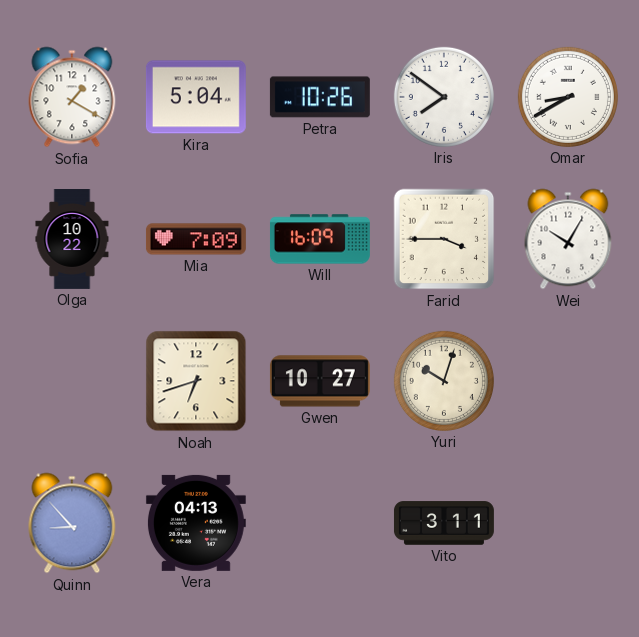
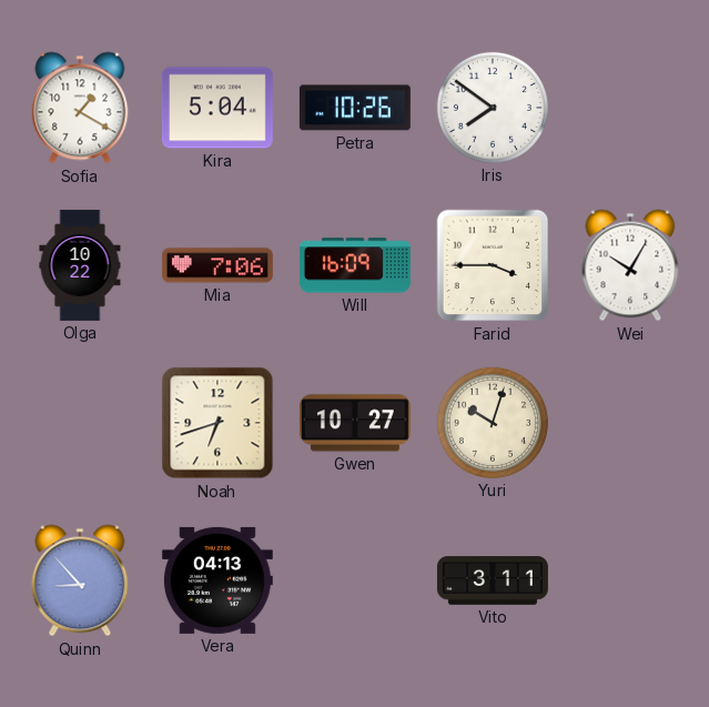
Omar: 8:40 -> none
Mia: 7:09 -> 7:06
